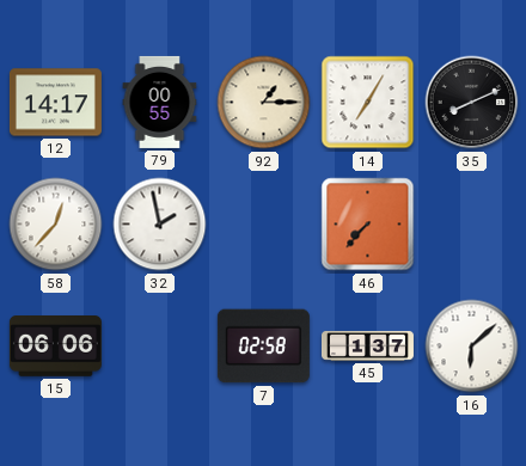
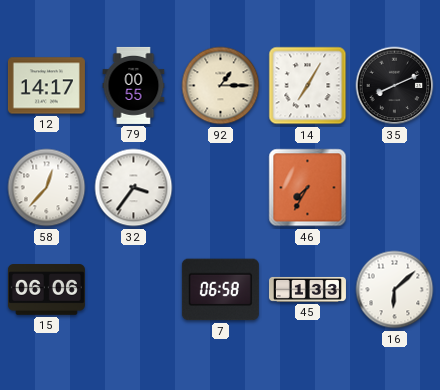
32: 1:58 -> 3:36
46: 7:37 -> 7:35
7: 02:58 -> 06:58
45: 1:37 -> 1:33
